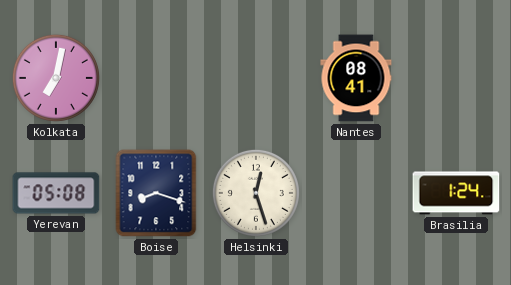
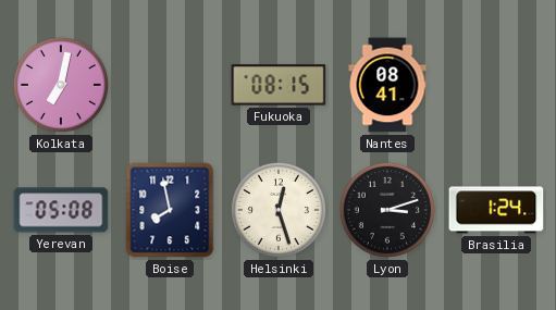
Fukuoka: none -> 08:15
Boise: 8:18 -> 7:58
Lyon: none -> 3:12
